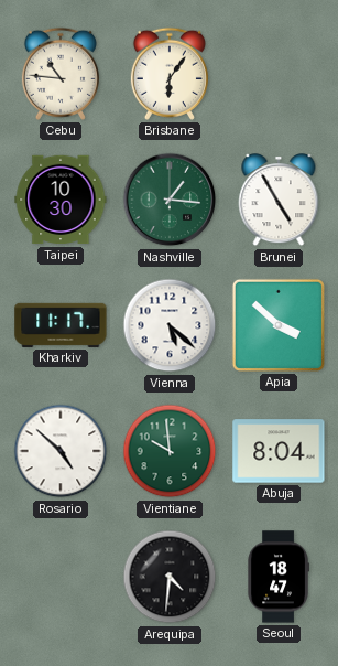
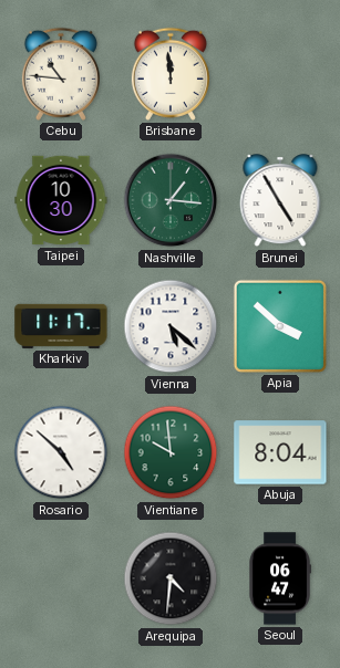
Brisbane: 6:06 -> 11:59
Seoul: 18:47 -> 06:47
